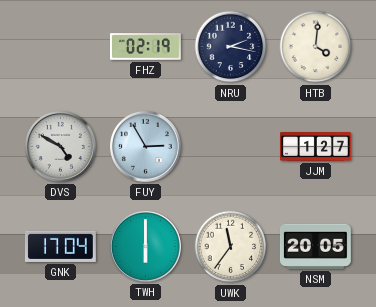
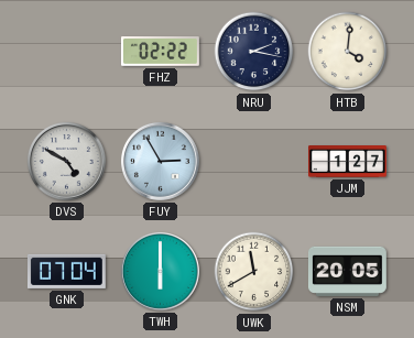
FHZ: 02:19 -> 02:22
GNK: 17:04 -> 07:04
UWK: 11:36 -> 11:40
